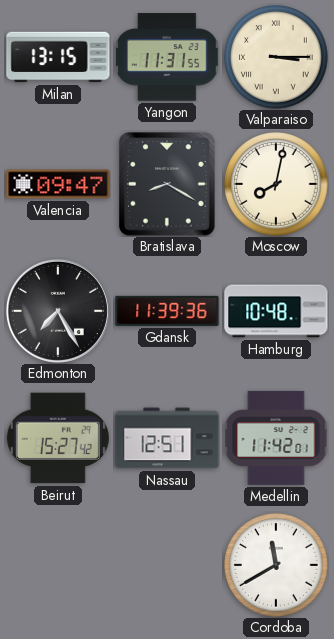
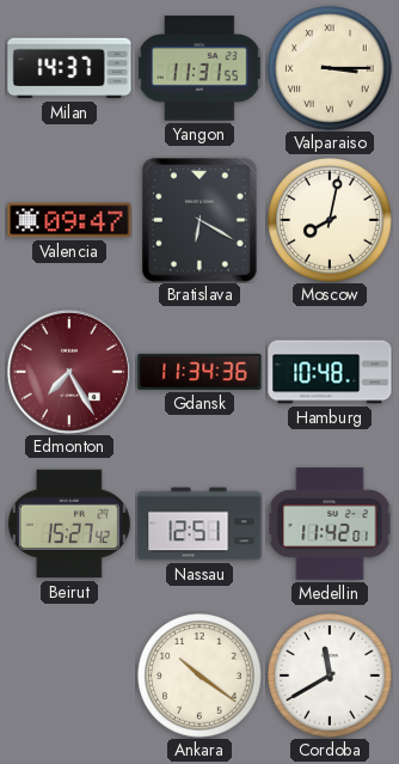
Milan: 13:15 -> 14:37
Bratislava: 8:20 -> 6:20
Edmonton dial: black -> burgundy
Gdansk: 11:39 -> 11:34
Ankara: none -> 10:21
